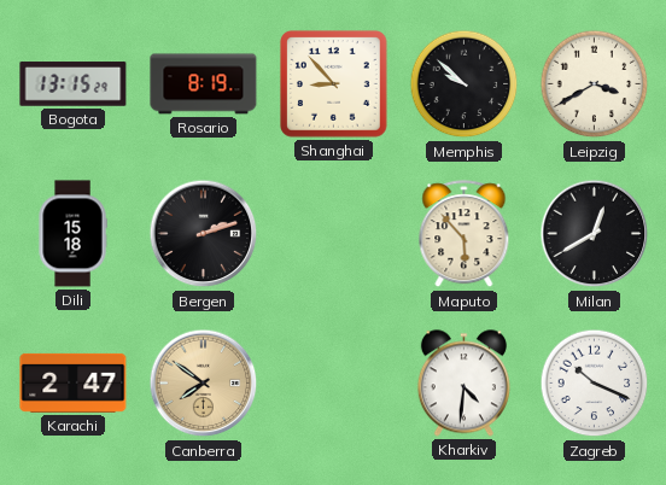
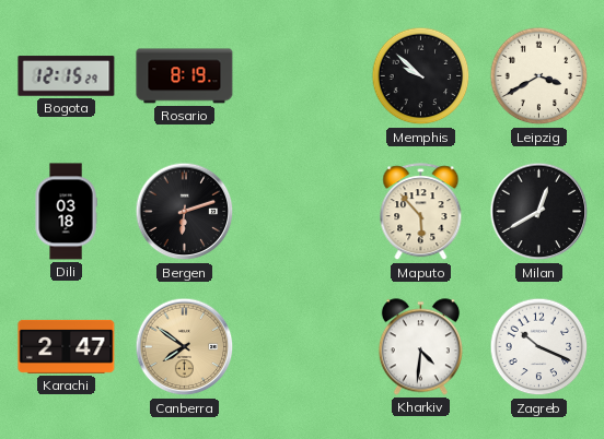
Bogota: 13:15 -> 12:15
Shanghai: 8:53 -> none
Dili: 15:18 -> 03:18
Bergen: 2:12 -> 6:12
